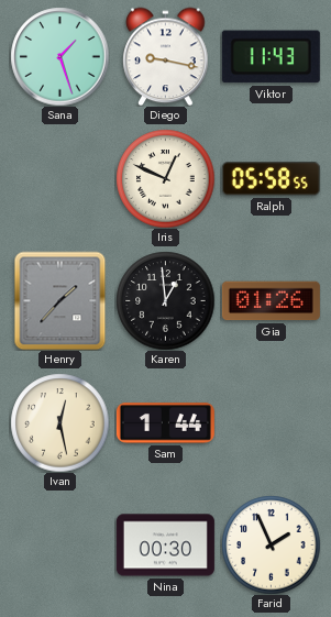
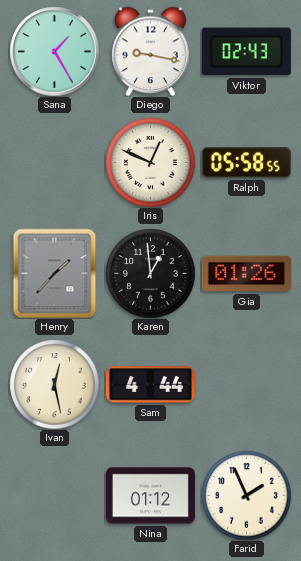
Sana: 1:27 -> 1:25
Viktor: 11:43 -> 02:43
Sam: 1:44 -> 4:44
Nina: 00:30 -> 01:12
